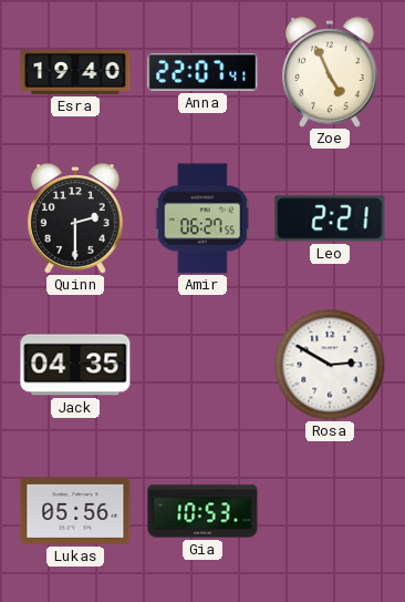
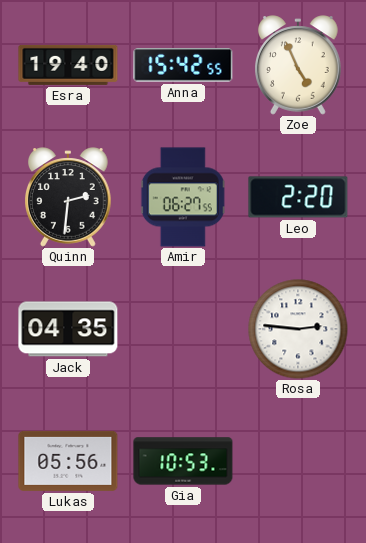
Anna: 22:07 -> 15:42
Quinn: 2:30 -> 2:31
Leo: 2:21 -> 2:20
Rosa: 2:50 -> 2:46
